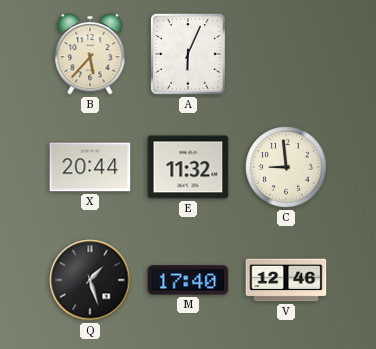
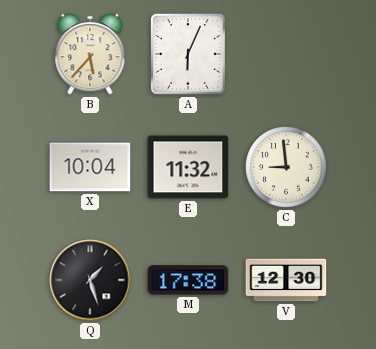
X: 20:44 -> 10:04
M: 17:40 -> 17:38
V: 12:46 -> 12:30
